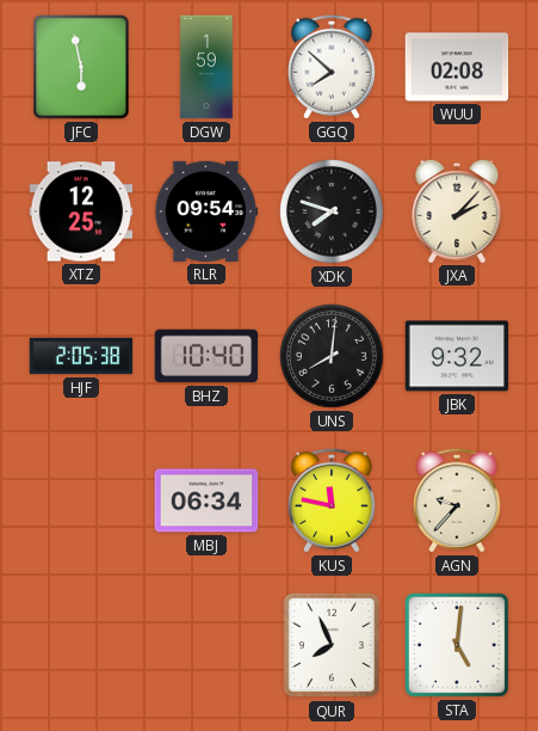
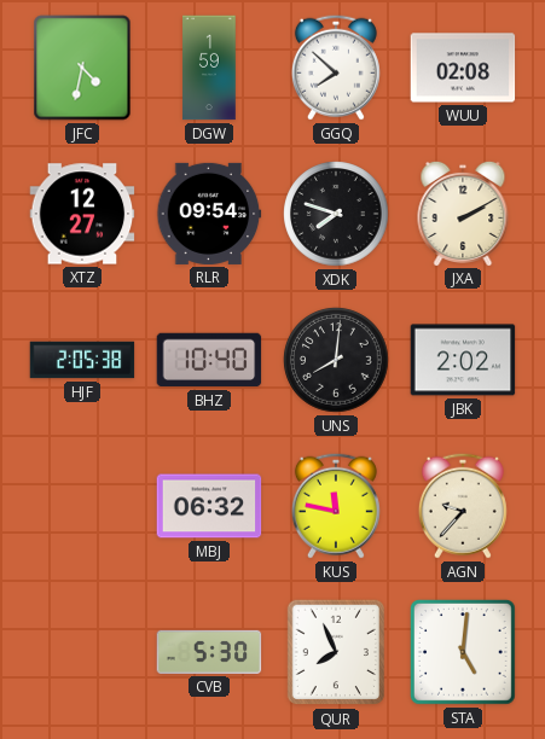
JFC: 5:58 -> 4:32
XTZ: 12:25 -> 12:27
JXA: 2:07 -> 2:10
JBK: 9:32 -> 2:02
MBJ: 06:34 -> 06:32
CVB: none -> 5:30
